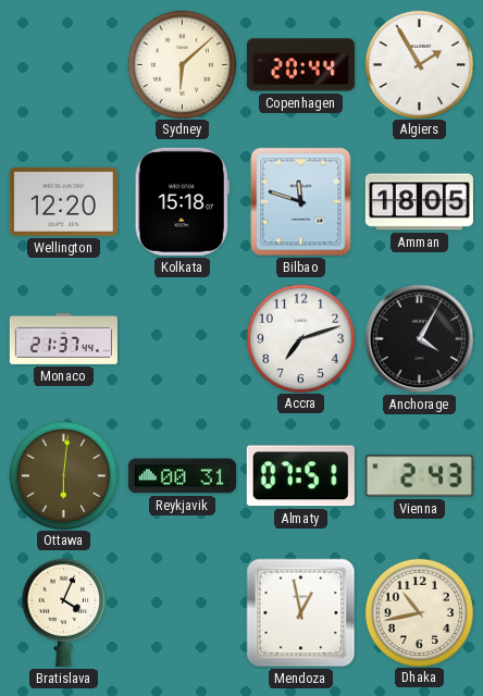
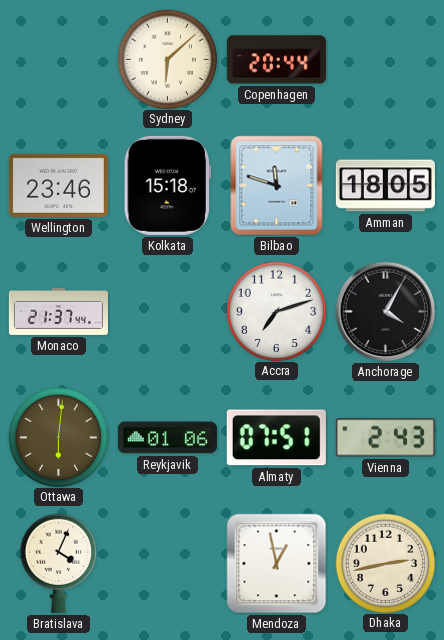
Algiers: 1:55 -> none
Wellington: 12:20 -> 23:46
Reykjavik: 00:31 -> 01:06
Dhaka: 10:43 -> 2:43
